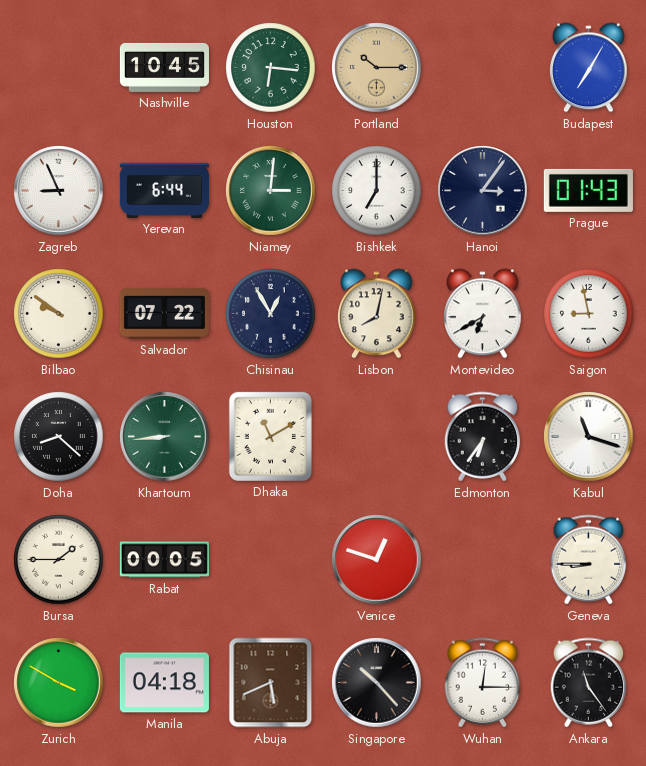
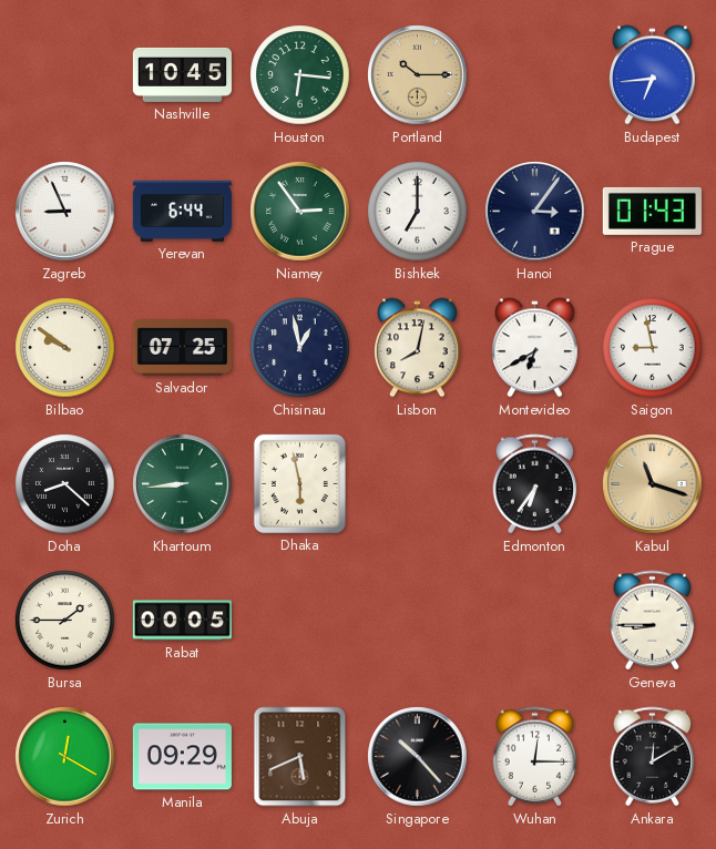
Budapest: 7:05 -> 6:44
Niamey: 3:01 -> 2:54
Salvador: 07:22 -> 07:25
Chisinau: 12:55 -> 12:58
Dhaka: 11:10 -> 5:58
Kabul dial: white -> champagne
Venice: 12:48 -> none
Zurich: 3:50 -> 12:20
Manila: 04:18 -> 09:29
Ankara: 11:24 -> 12:10
